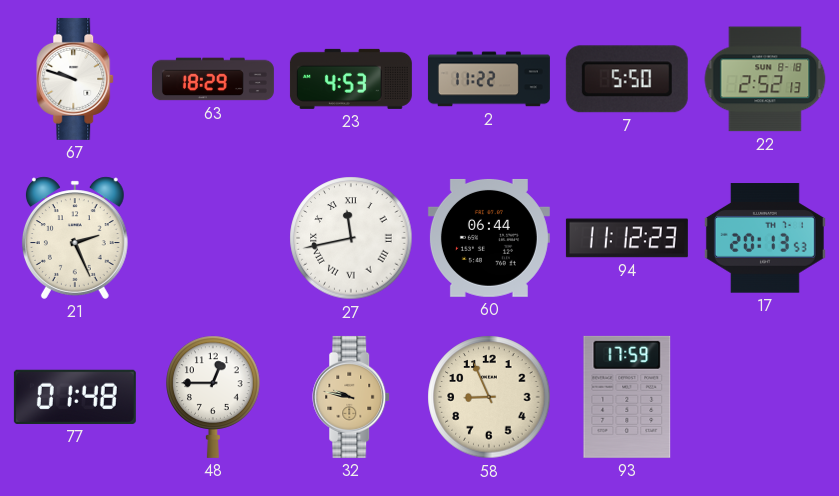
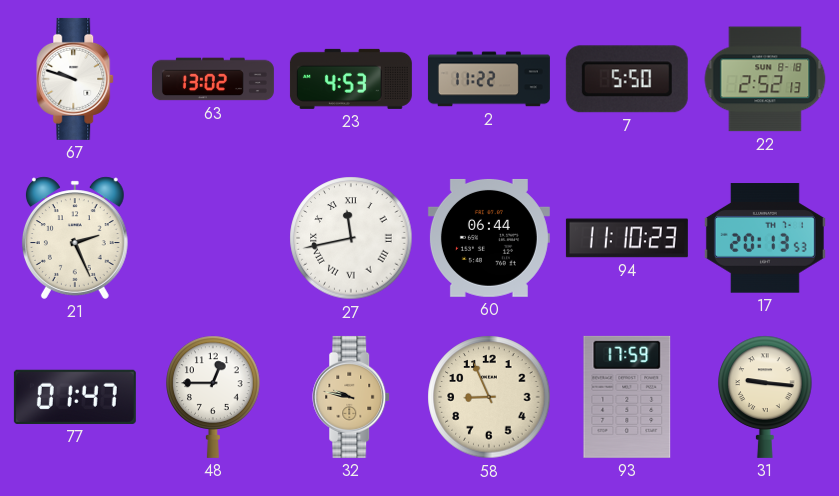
63: 18:29 -> 13:02
94: 11:12 -> 11:10
77: 01:48 -> 01:47
31: none -> 9:16
